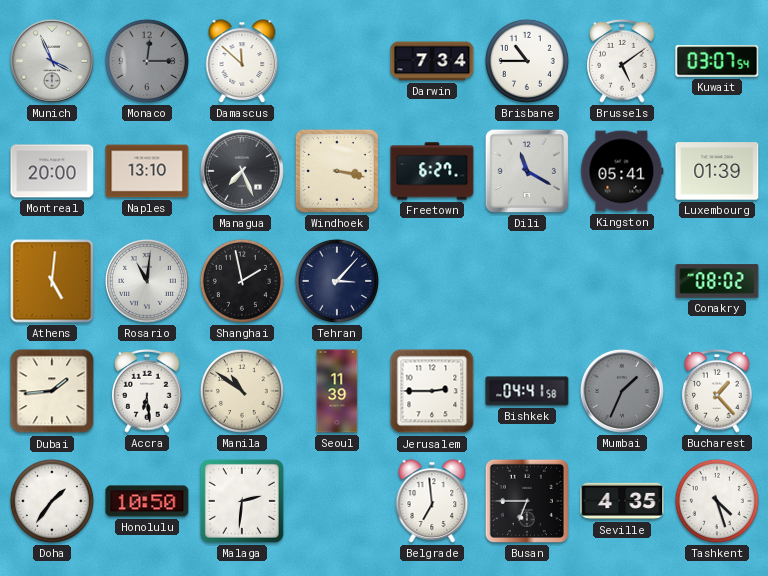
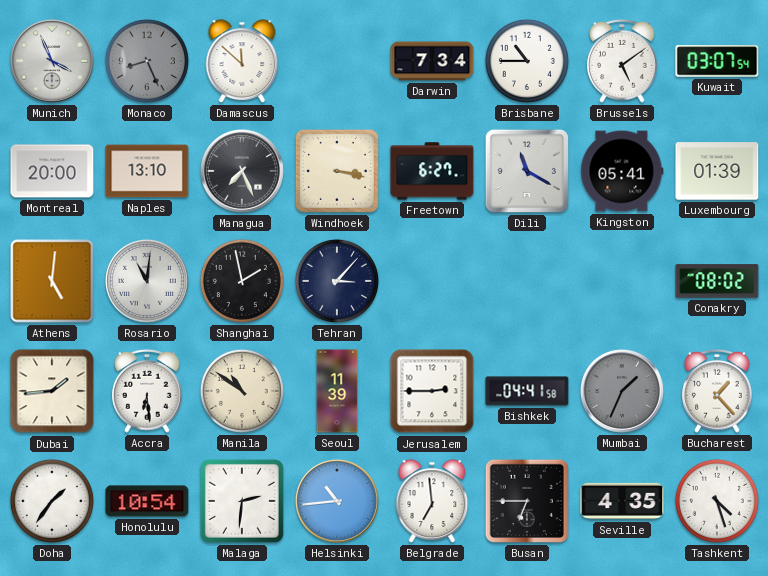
Monaco: 12:15 -> 8:26
Honolulu: 10:50 -> 10:54
Helsinki: none -> 10:44
